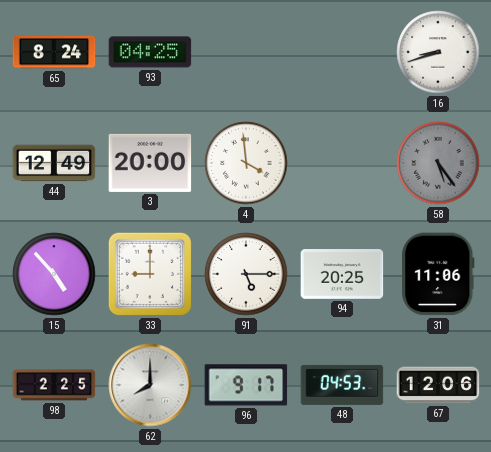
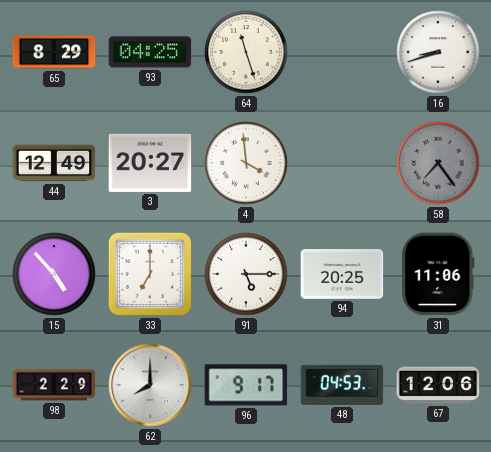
65: 8:24 -> 8:29
64: none -> 11:27
3: 20:00 -> 20:27
58: 5:24 -> 7:24
33: 9:00 -> 7:00
98: 2:25 -> 2:29
